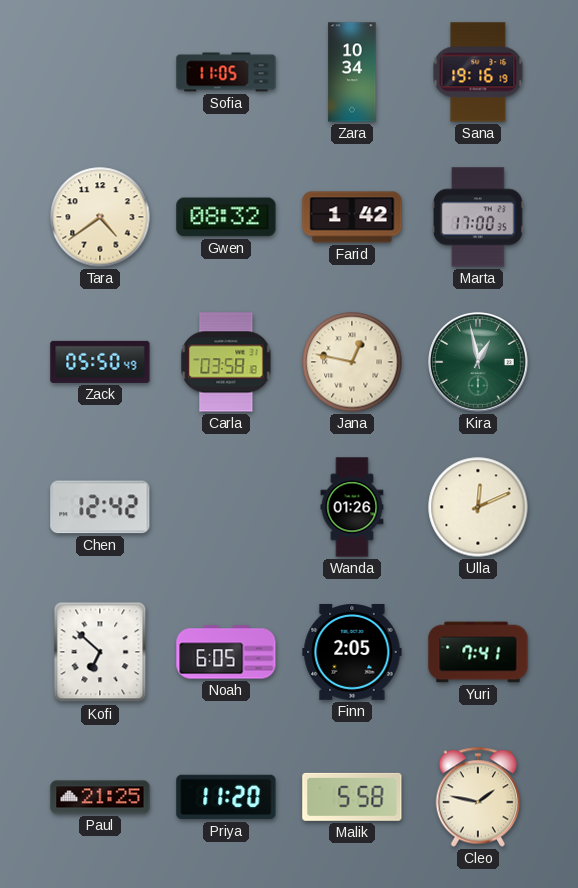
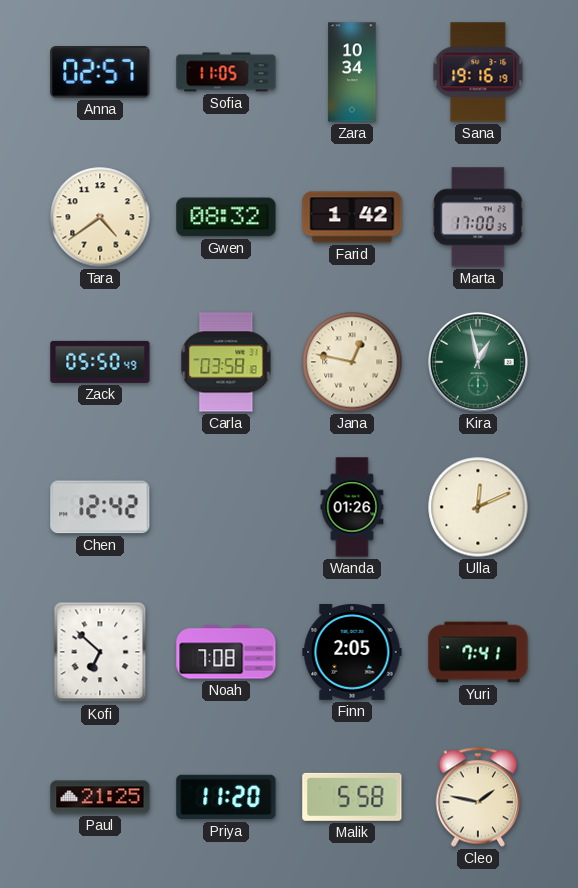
Anna: none -> 02:57
Noah: 6:05 -> 7:08
